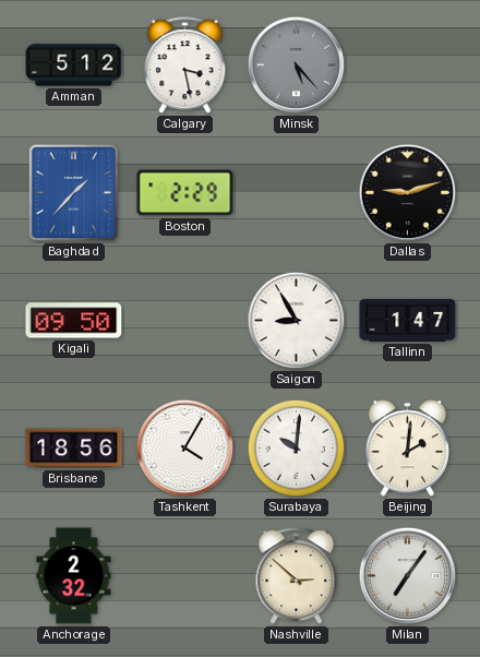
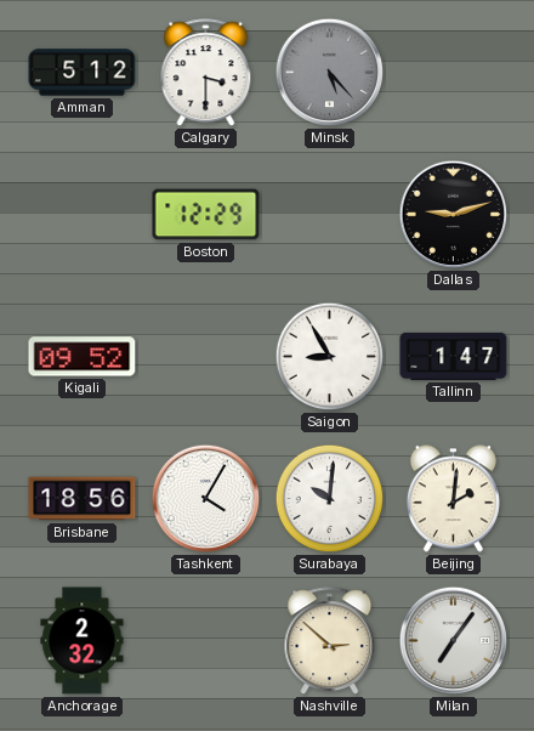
Calgary: 3:28 -> 3:30
Baghdad: 1:37 -> none
Boston: 2:29 -> 12:29
Kigali: 09:50 -> 09:52
